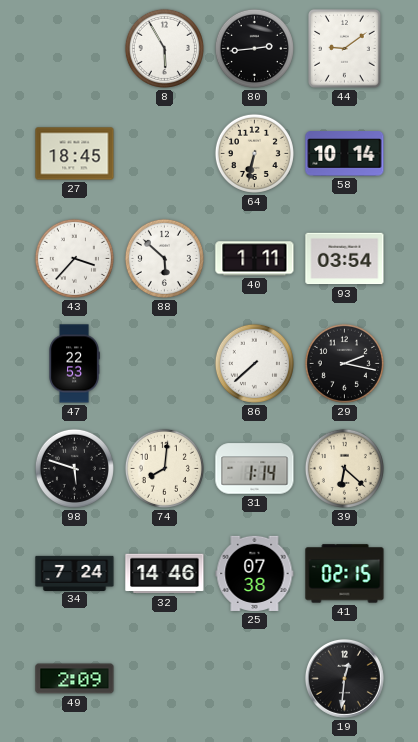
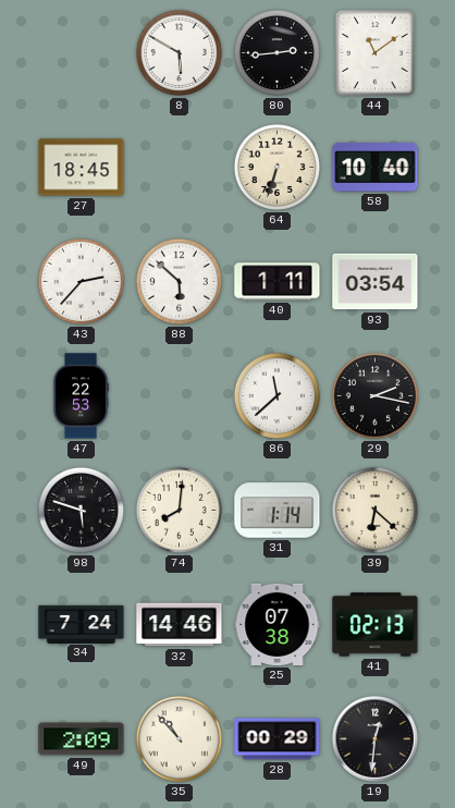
8: 5:55 -> 5:50
44: 9:09 -> 11:09
64: 6:32 -> 6:33
58: 10:14 -> 10:40
43: 3:37 -> 2:37
86: 7:38 -> 11:38
41: 02:15 -> 02:13
35: none -> 10:53
28: none -> 00:29
